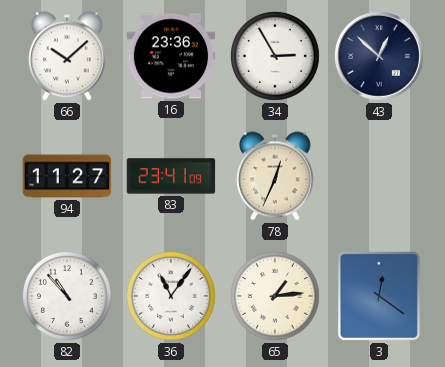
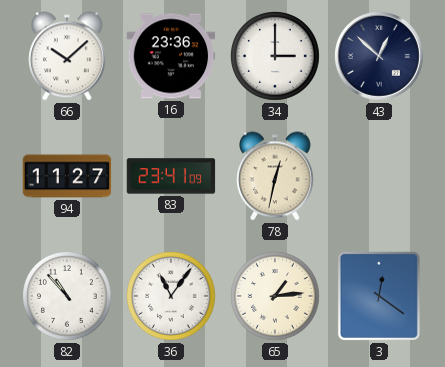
34: 2:55 -> 3:00
78: 12:34 -> 12:32
